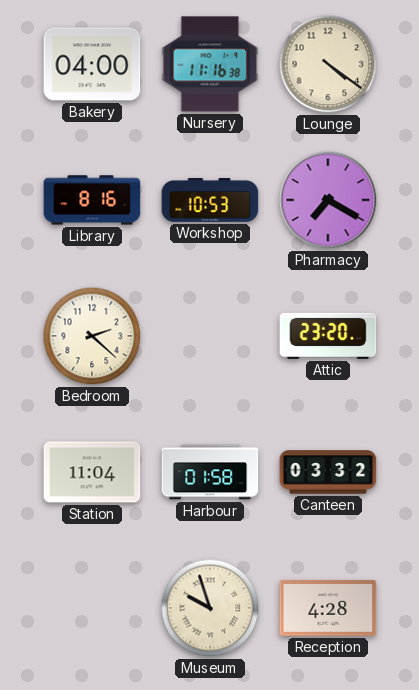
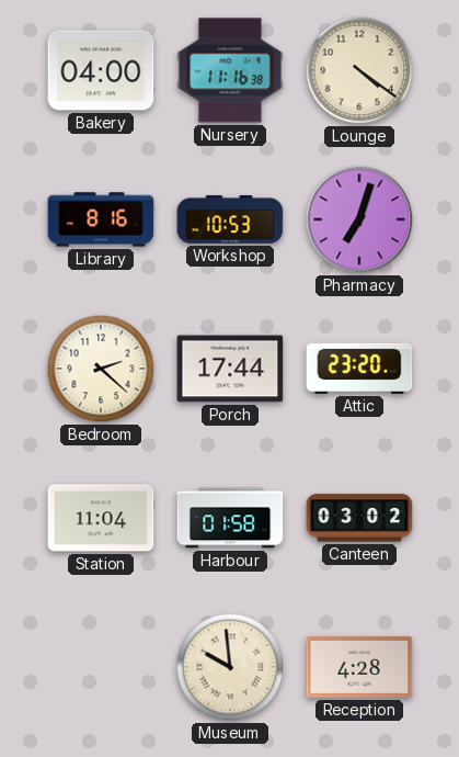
Pharmacy: 7:20 -> 7:03
Porch: none -> 17:44
Canteen: 03:32 -> 03:02
Museum: 9:57 -> 9:59
